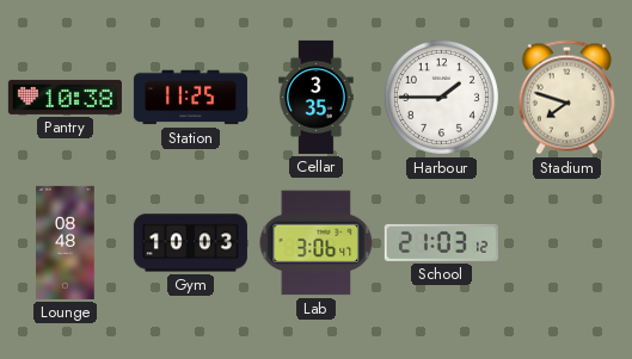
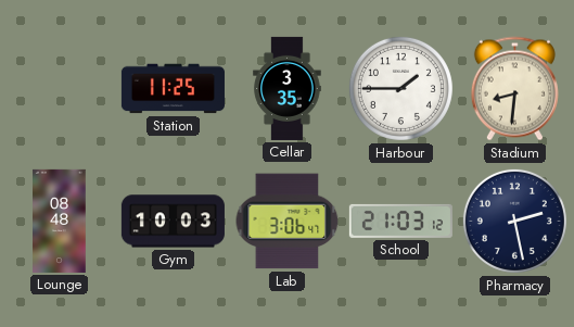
Pantry: 10:38 -> none
Stadium: 7:48 -> 8:31
Pharmacy: none -> 2:28
